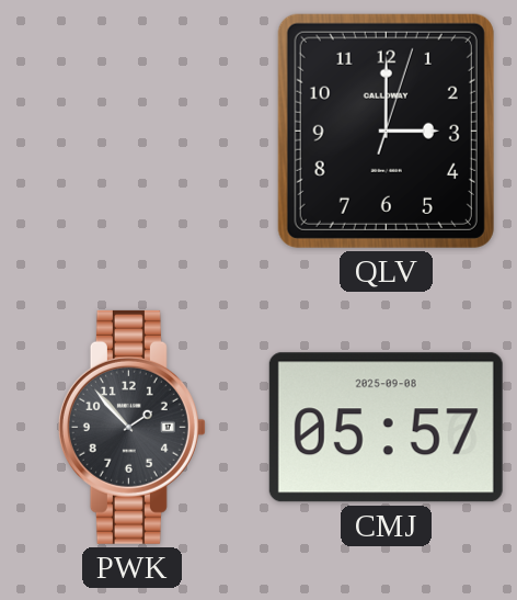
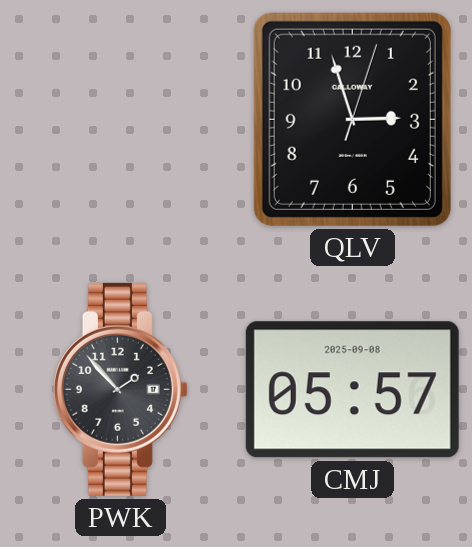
QLV: 3:00 -> 2:57
